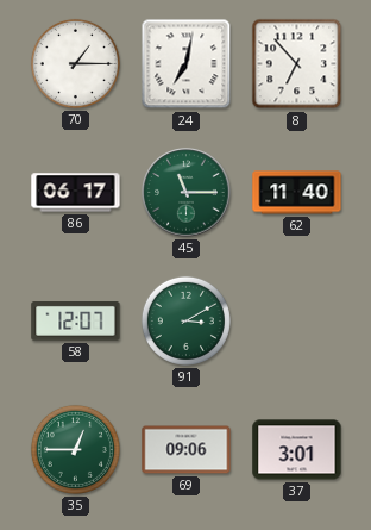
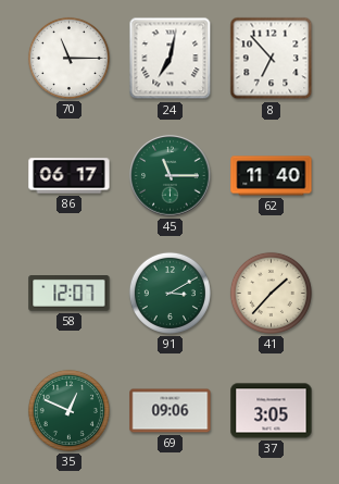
70: 1:15 -> 11:15
41: none -> 1:37
35: 12:45 -> 12:49
37: 3:01 -> 3:05
